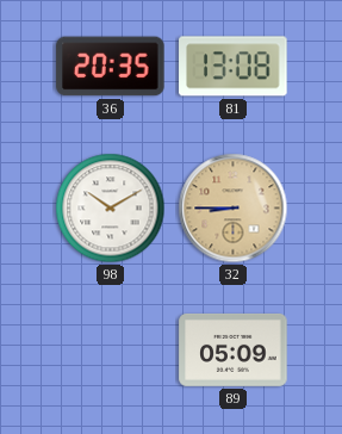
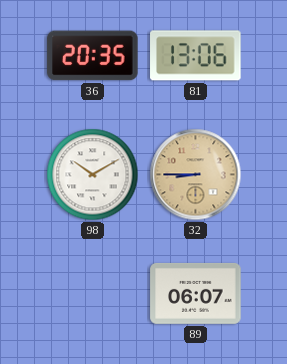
81: 13:08 -> 13:06
89: 05:09 -> 06:07
